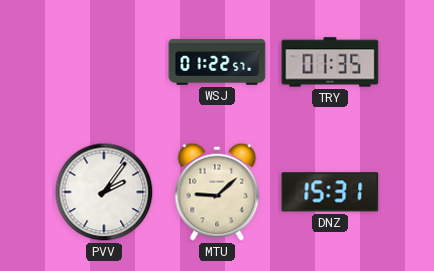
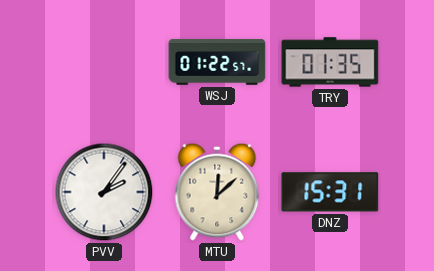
MTU: 9:08 -> 12:08
